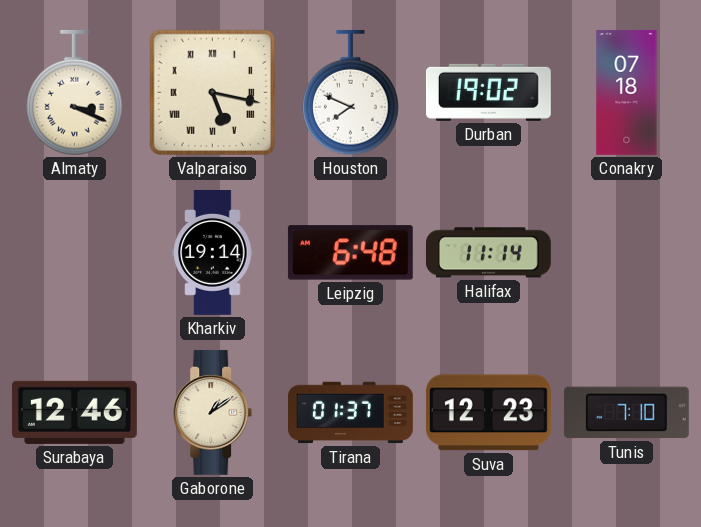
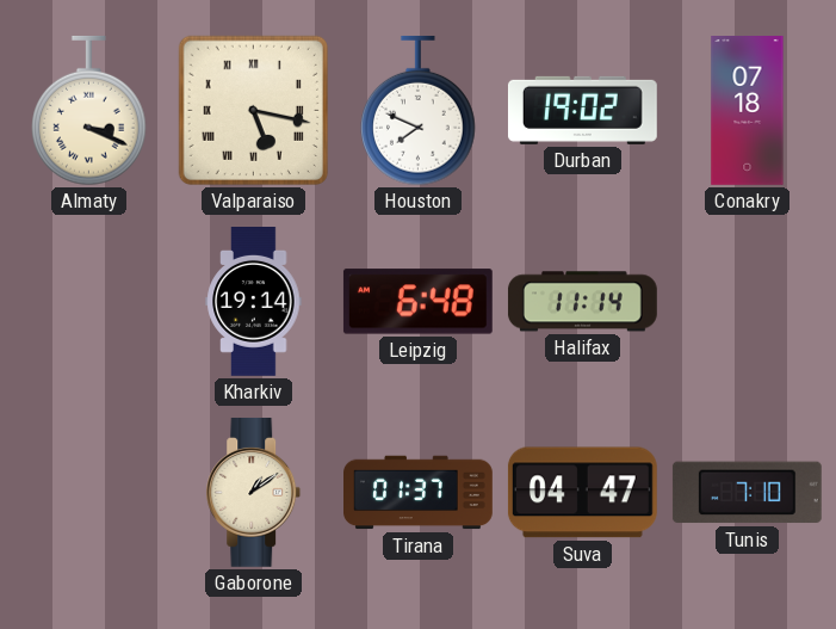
Surabaya: 12:46 -> none
Suva: 12:23 -> 04:47
